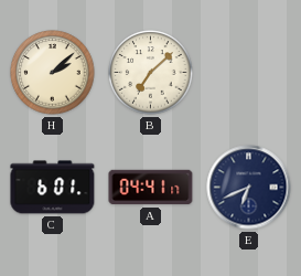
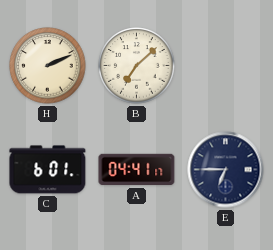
H: 2:08 -> 2:11
E: 6:41 -> 6:45
